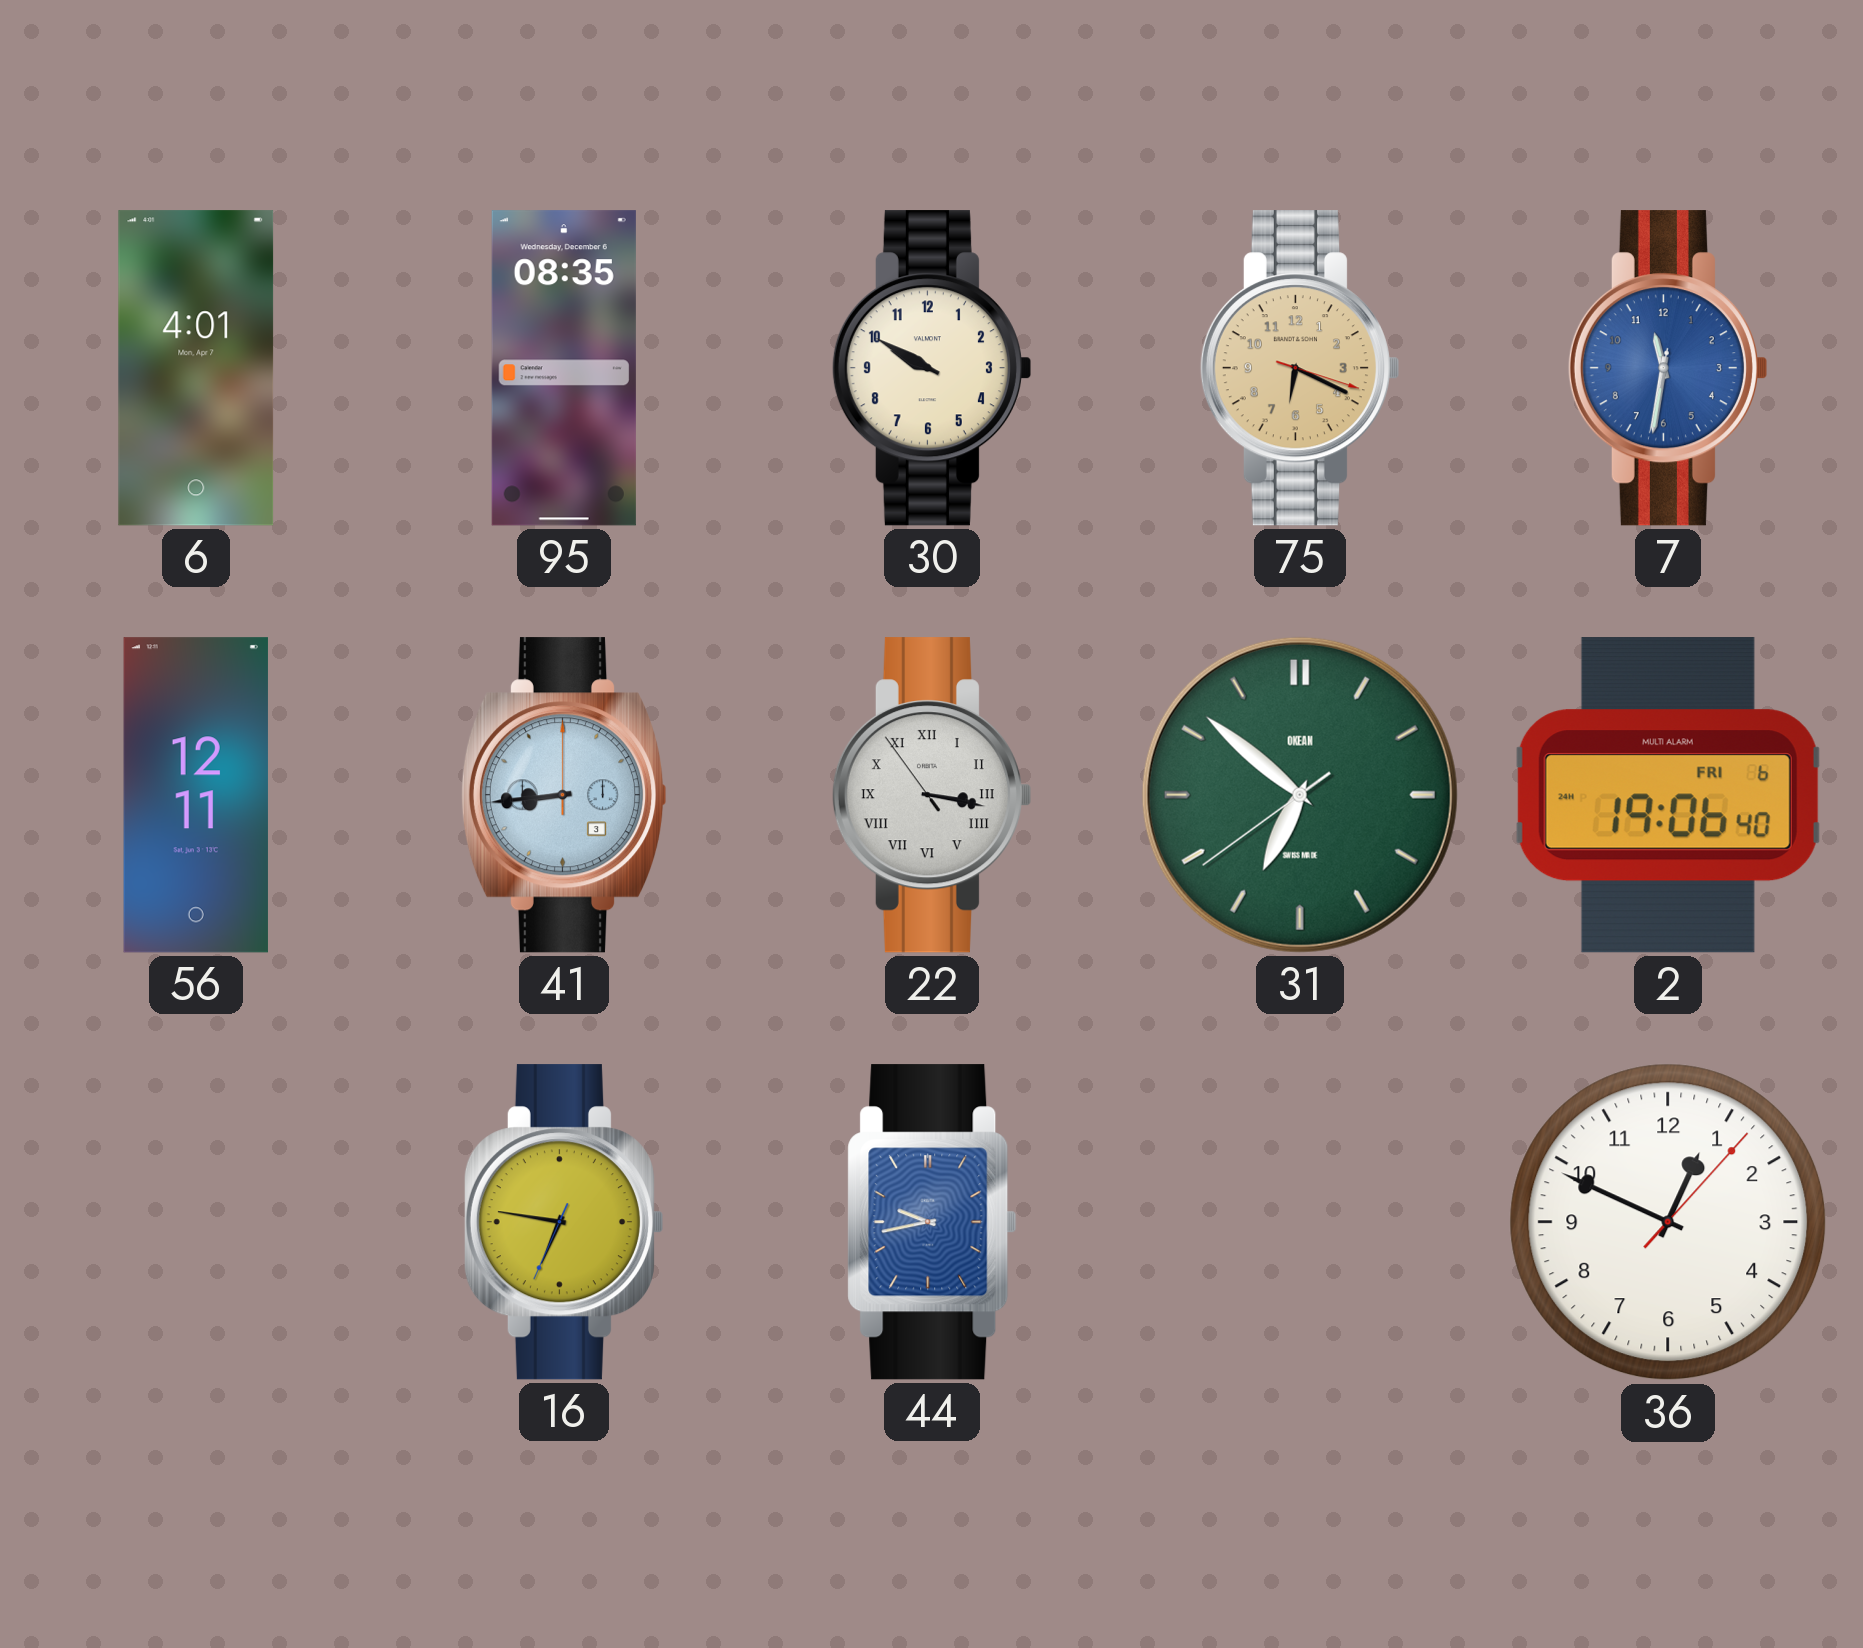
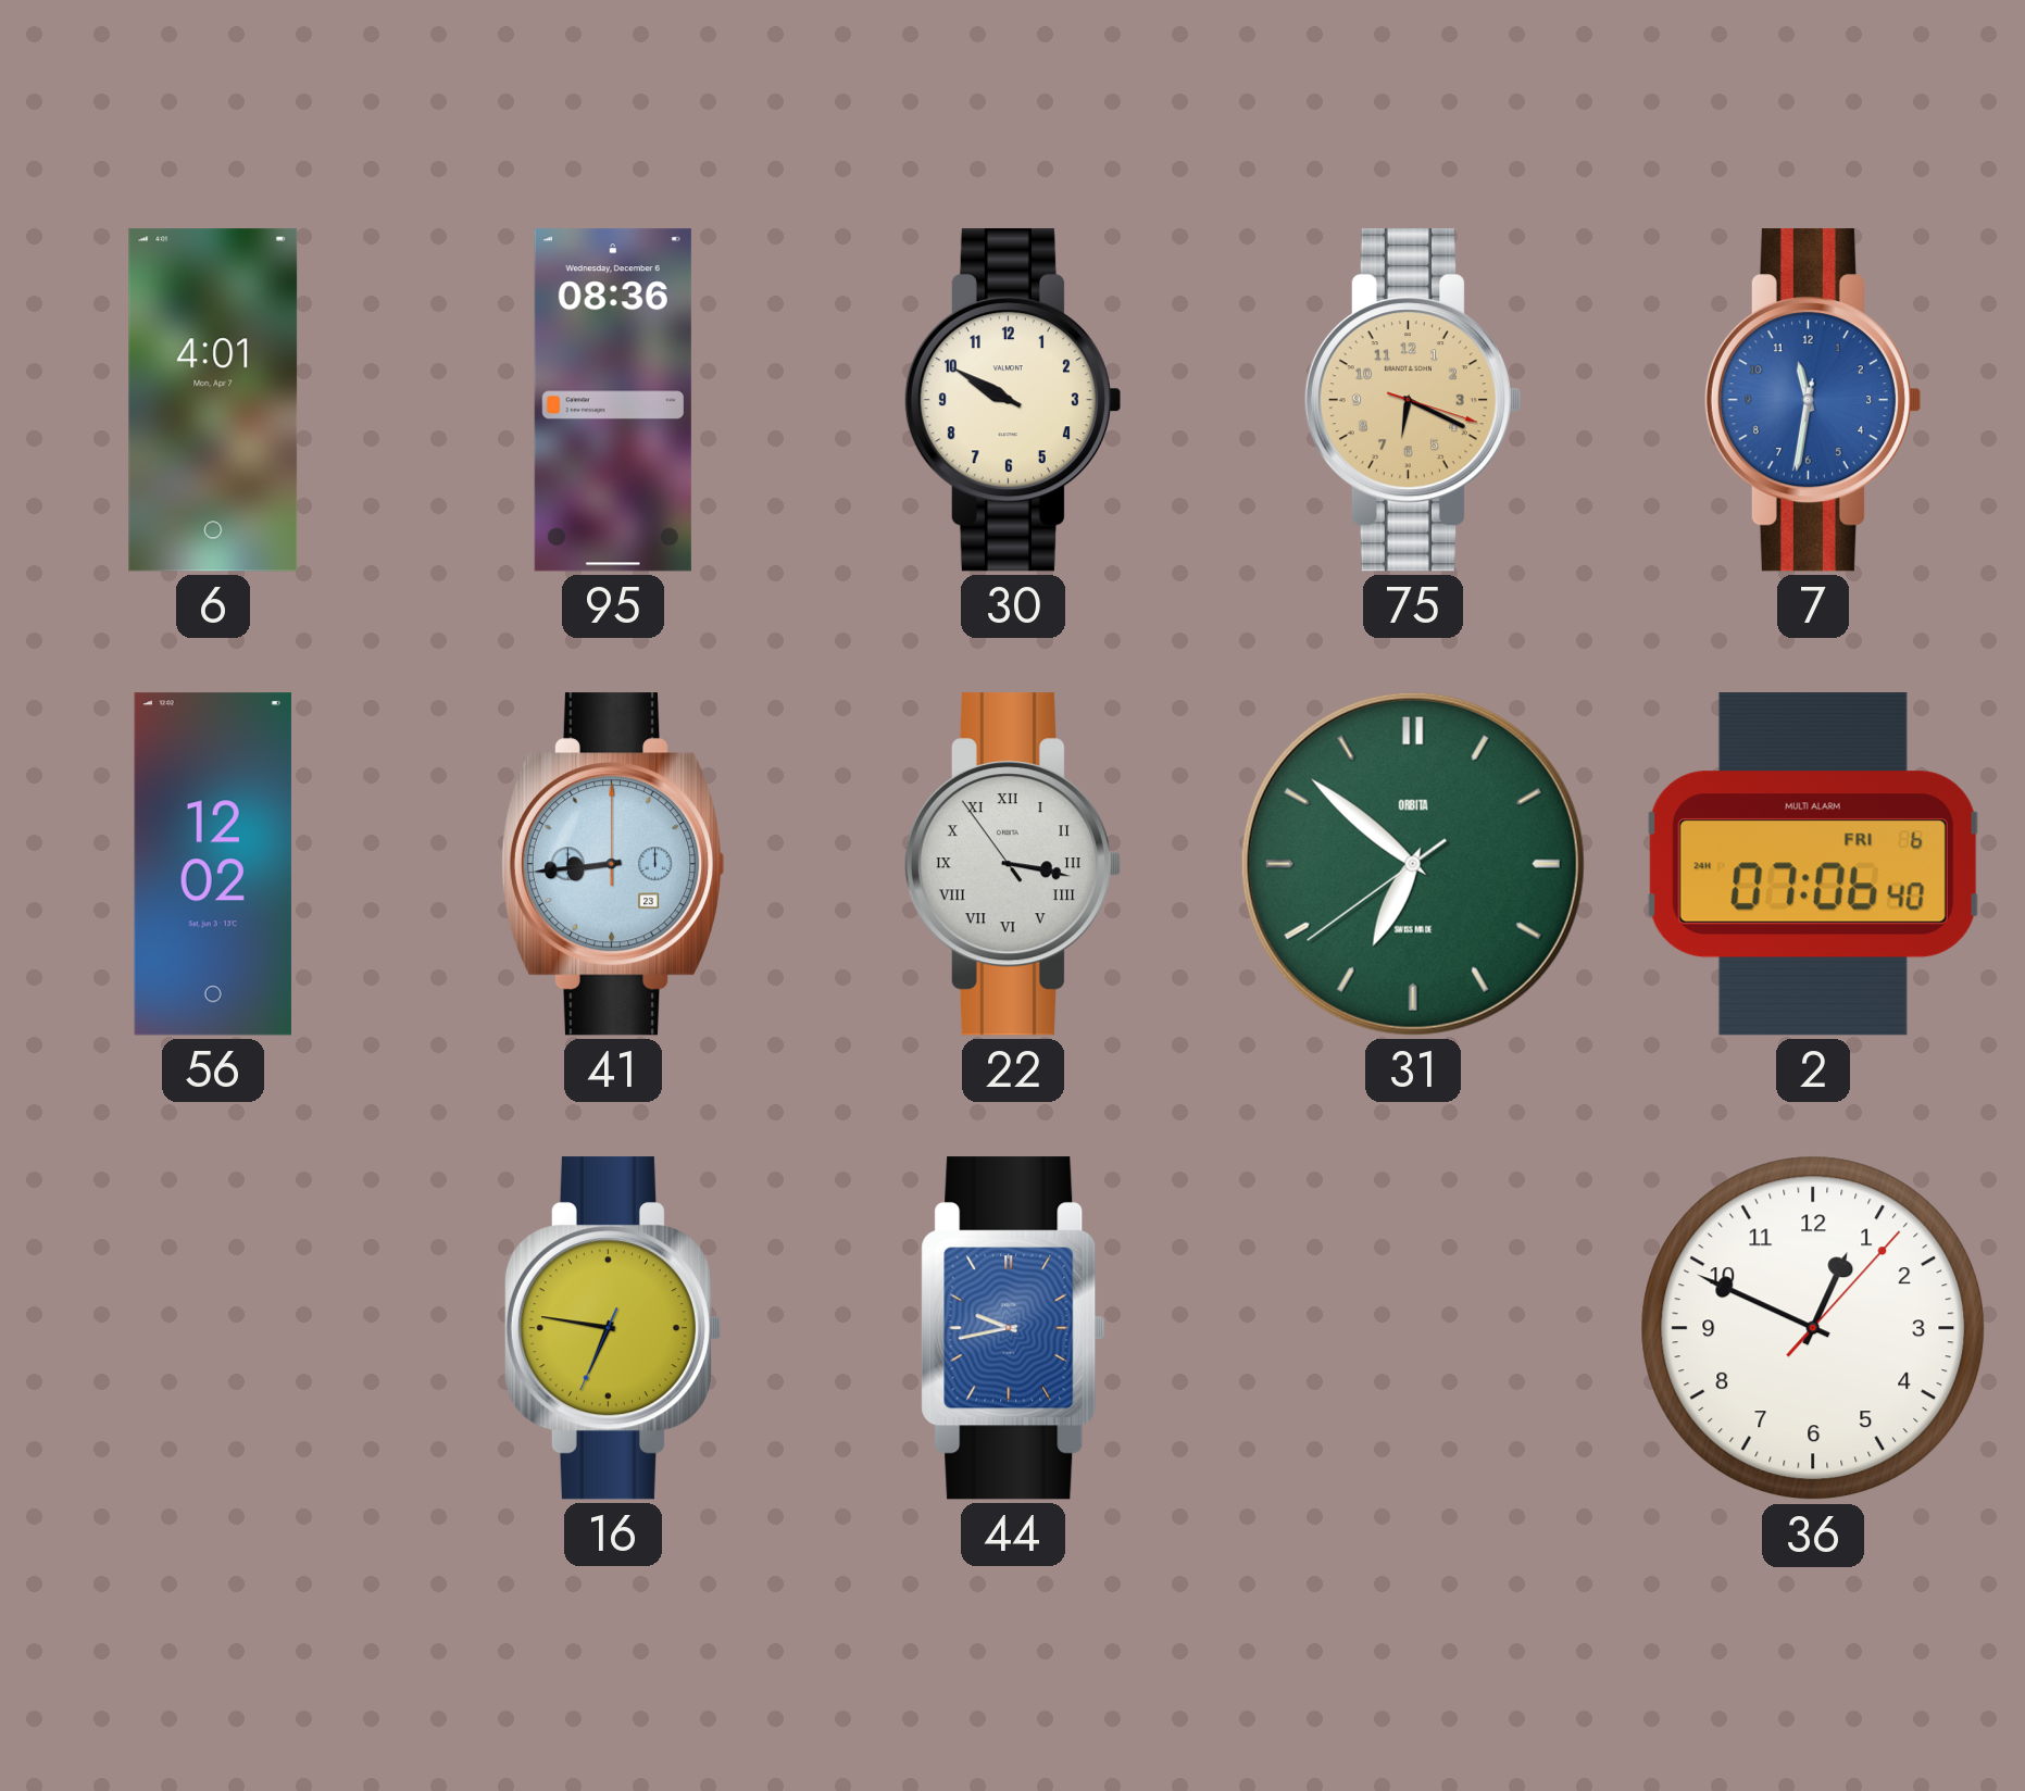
95: 08:35 -> 08:36
56: 12:11 -> 12:02
41 date: 3 -> 23
31 brand: OKEAN -> ORBITA
2: 19:06 -> 07:06
